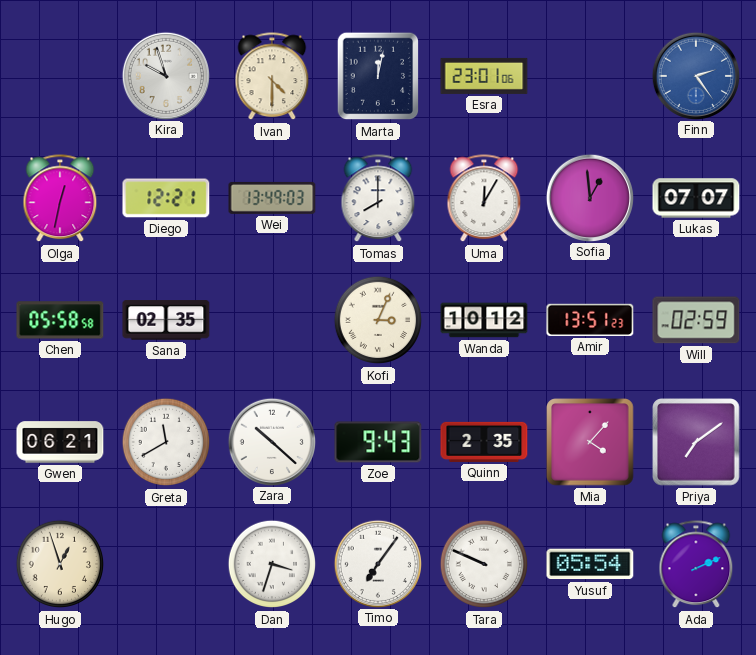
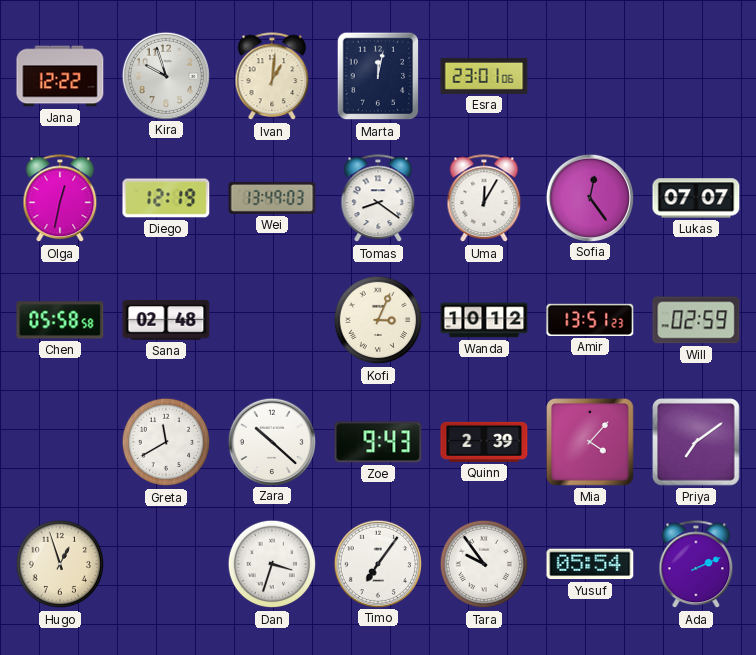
Jana: none -> 12:22
Ivan: 4:30 -> 1:01
Finn: 2:24 -> none
Diego: 12:21 -> 12:19
Tomas: 8:00 -> 8:21
Sofia: 12:59 -> 12:24
Sana: 02:35 -> 02:48
Gwen: 06:21 -> none
Quinn: 2:35 -> 2:39
Tara: 9:49 -> 9:54
